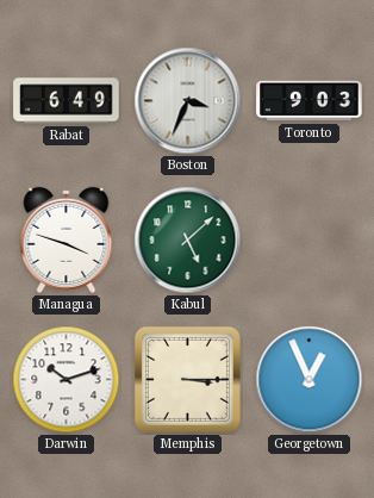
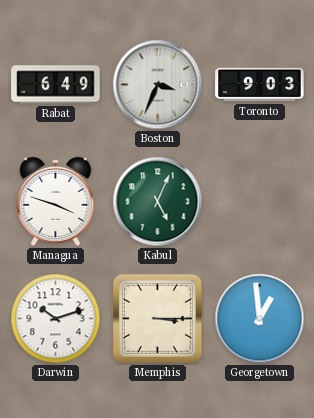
Kabul: 5:08 -> 5:04
Georgetown: 12:56 -> 12:59
